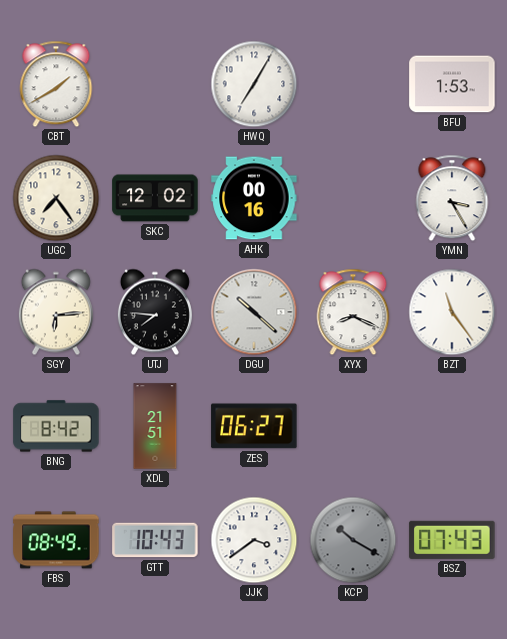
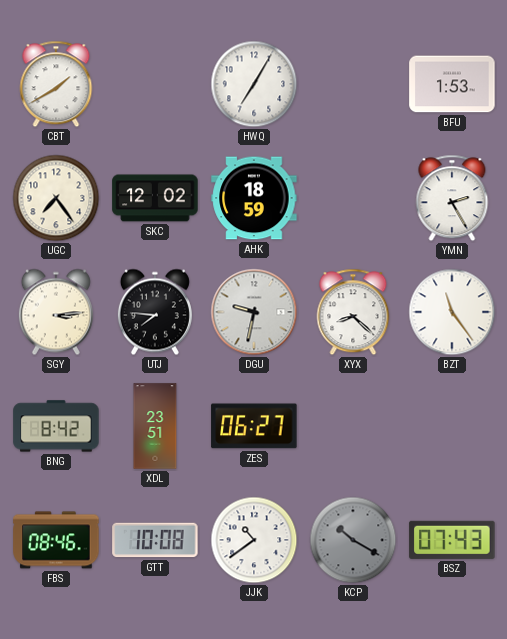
AHK: 00:16 -> 18:59
YMN: 3:25 -> 2:25
SGY: 6:14 -> 3:14
DGU: 10:22 -> 9:32
XYX: 8:19 -> 8:22
XDL: 21:51 -> 23:51
FBS: 08:49 -> 08:46
GTT: 10:43 -> 10:08
JJK: 3:39 -> 10:39
